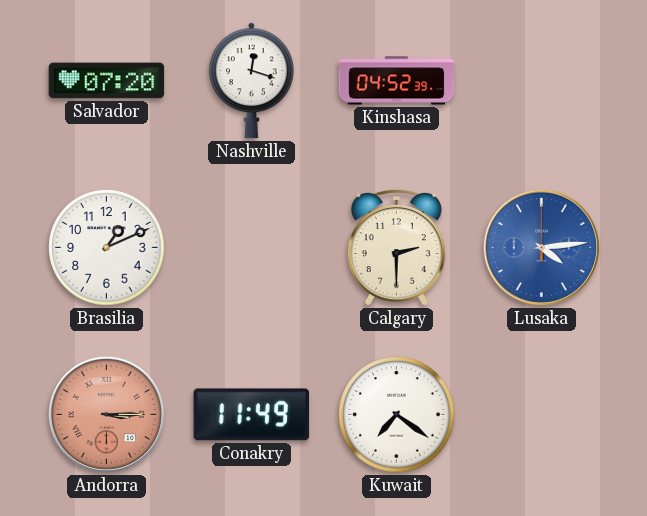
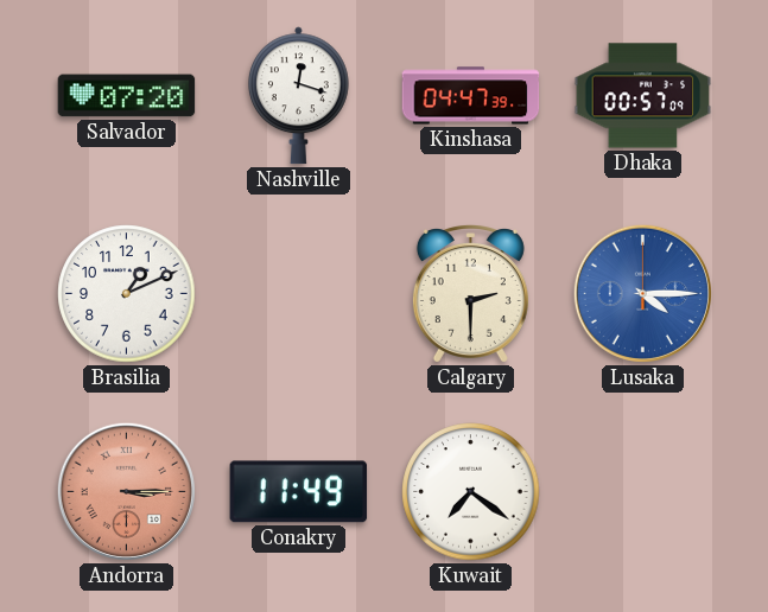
Kinshasa: 04:52 -> 04:47
Dhaka: none -> 00:57
Lusaka: 4:14 -> 4:15
